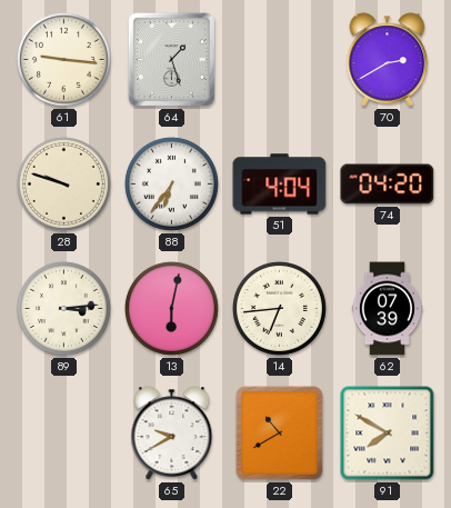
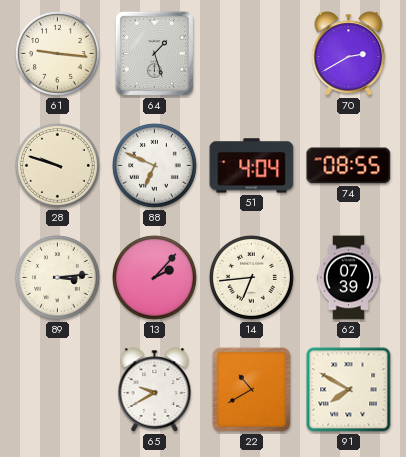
88: 6:36 -> 6:49
74: 04:20 -> 08:55
13: 6:02 -> 2:07
